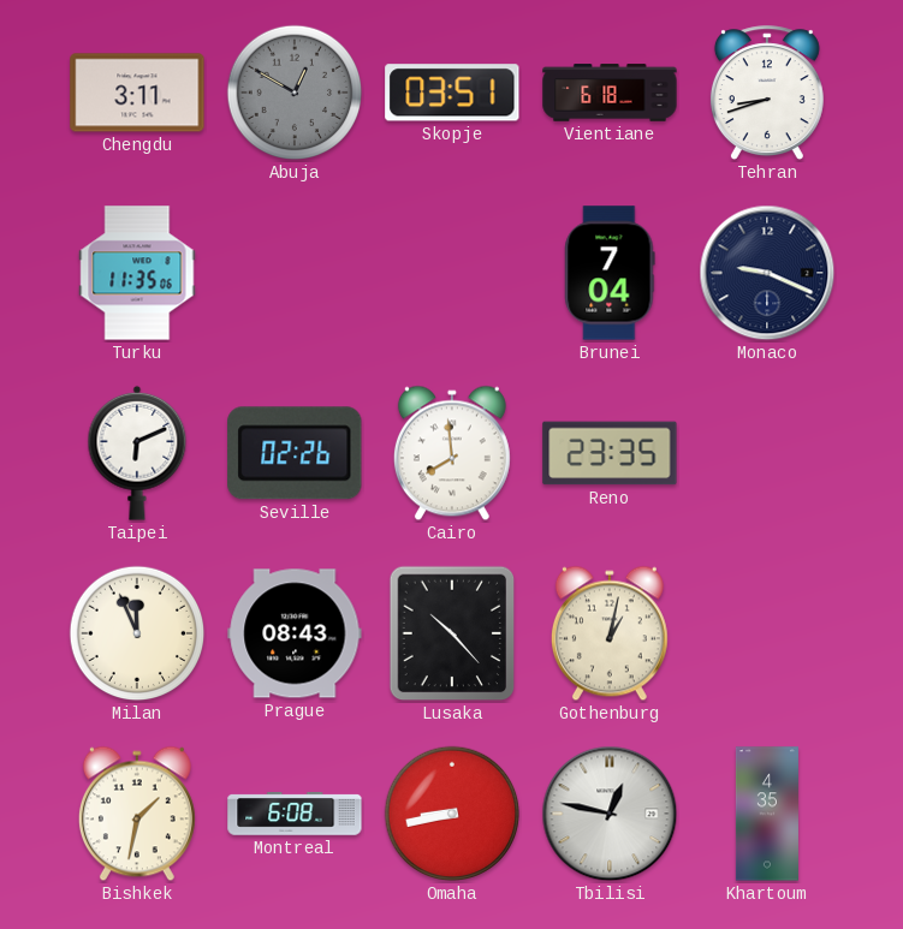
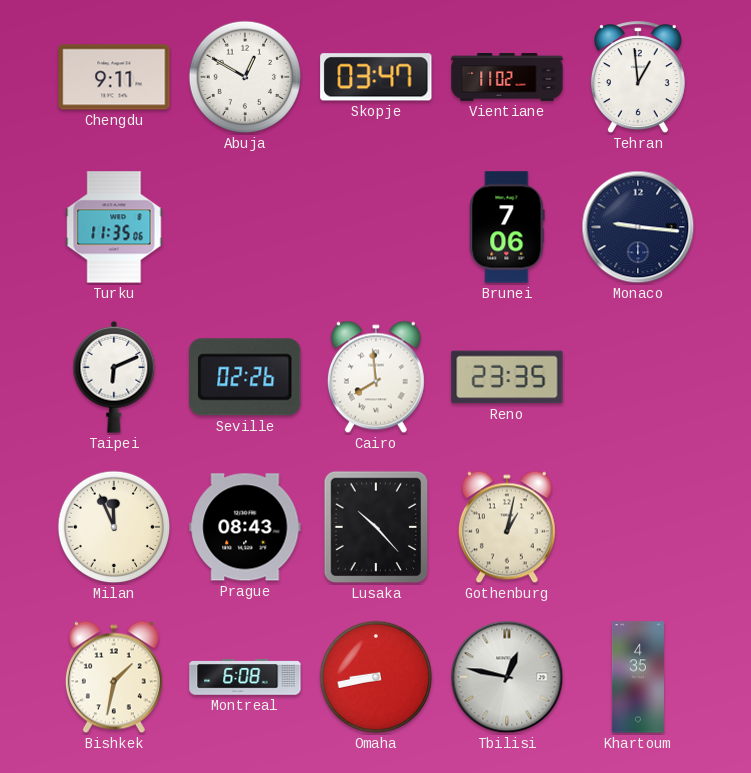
Chengdu: 3:11 -> 9:11
Abuja dial: grey -> white
Skopje: 03:51 -> 03:47
Vientiane: 6:18 -> 11:02
Tehran: 8:42 -> 12:59
Brunei: 7:04 -> 7:06
Monaco: 9:19 -> 9:16
